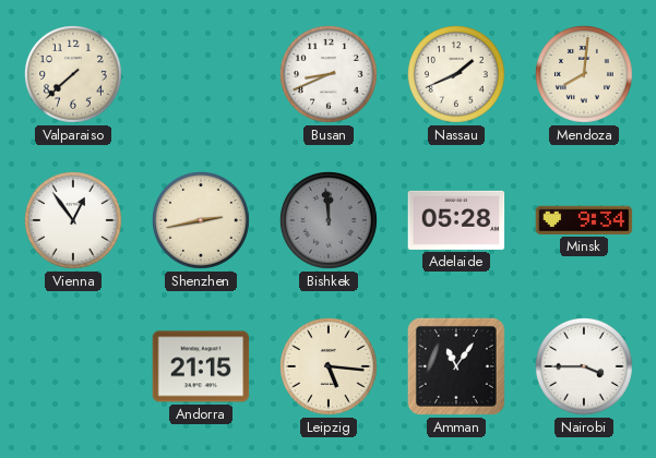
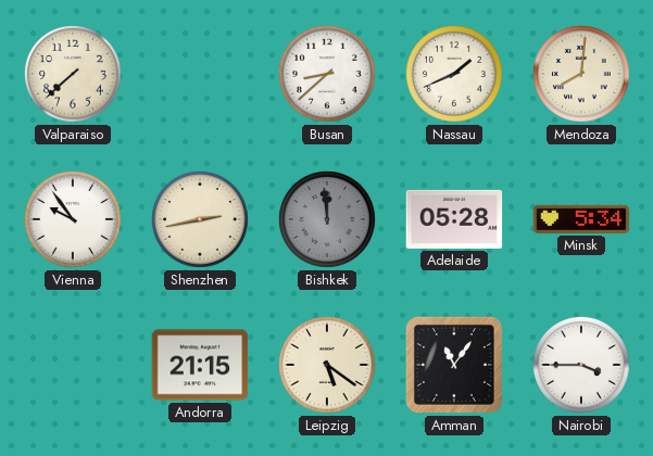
Busan: 8:41 -> 8:38
Vienna: 12:54 -> 9:54
Minsk: 9:34 -> 5:34
Leipzig: 5:16 -> 5:21
